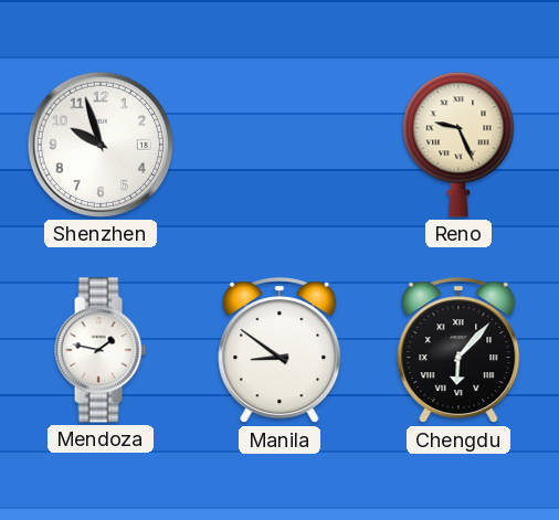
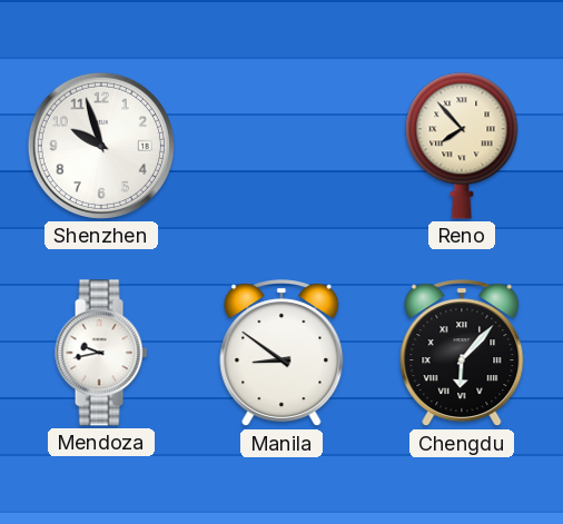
Reno: 9:26 -> 7:53
Mendoza: 1:47 -> 9:43
